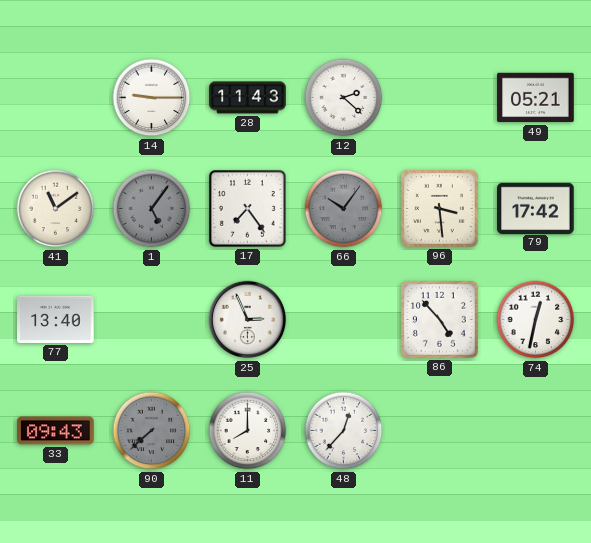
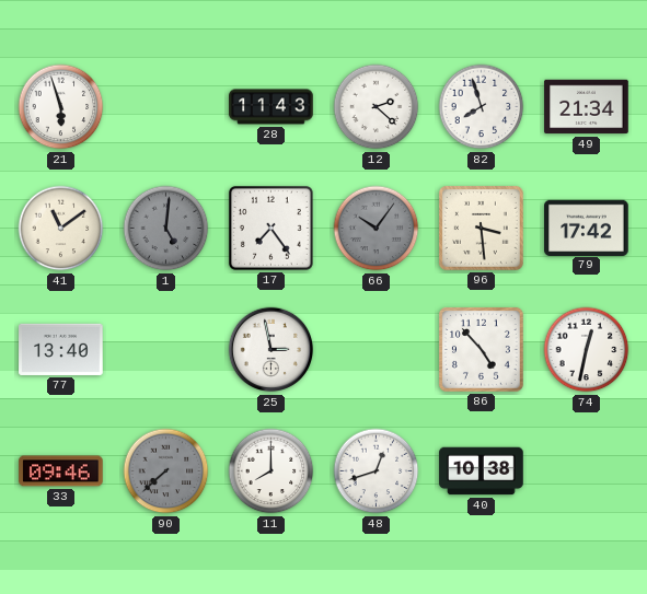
21: none -> 5:57
14: 9:15 -> none
82: none -> 7:57
49: 05:21 -> 21:34
1: 5:06 -> 5:01
25: 2:56 -> 2:58
33: 09:43 -> 09:46
48: 12:37 -> 12:42
40: none -> 10:38
